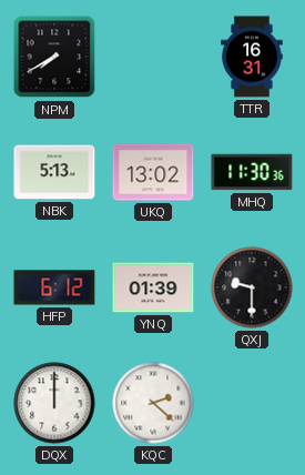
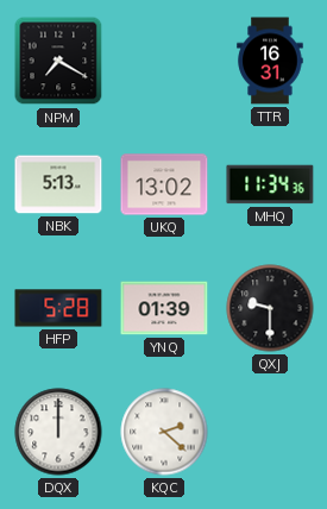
NPM: 7:40 -> 7:20
MHQ: 11:30 -> 11:34
HFP: 6:12 -> 5:28
